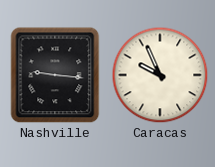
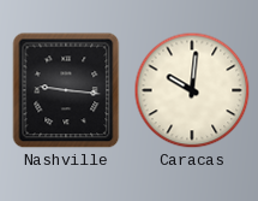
Caracas: 9:56 -> 10:01
